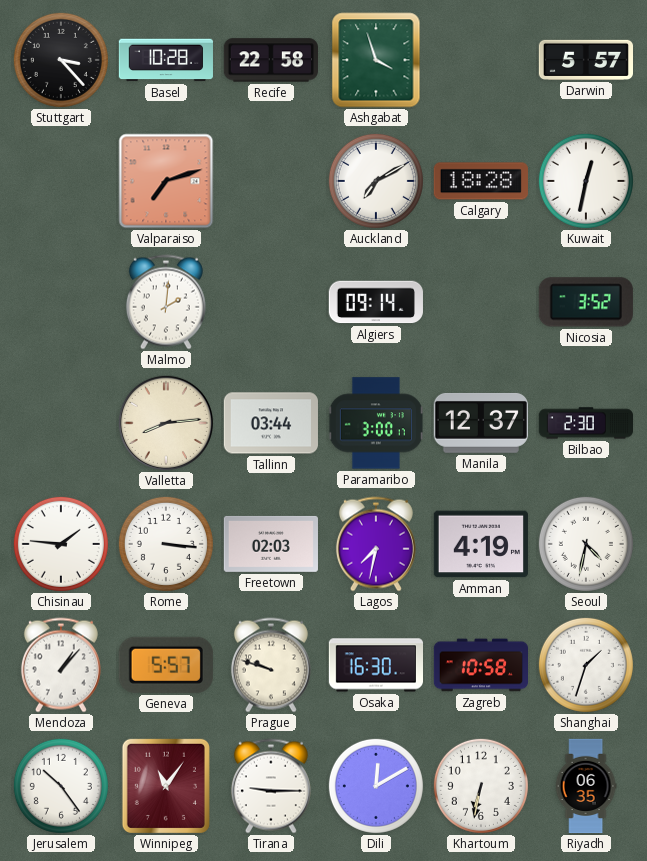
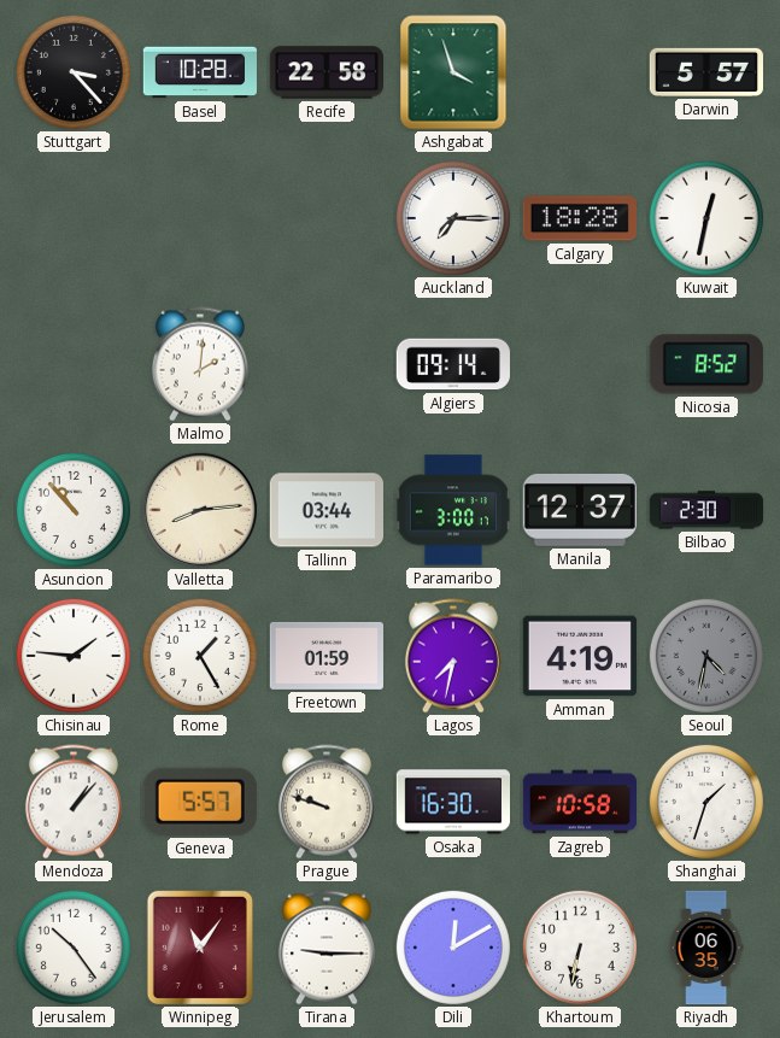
Valparaiso: 7:12 -> none
Auckland: 7:10 -> 7:15
Nicosia: 3:52 -> 8:52
Asuncion: none -> 10:53
Rome: 3:16 -> 1:25
Freetown: 02:03 -> 01:59
Seoul dial: white -> grey
